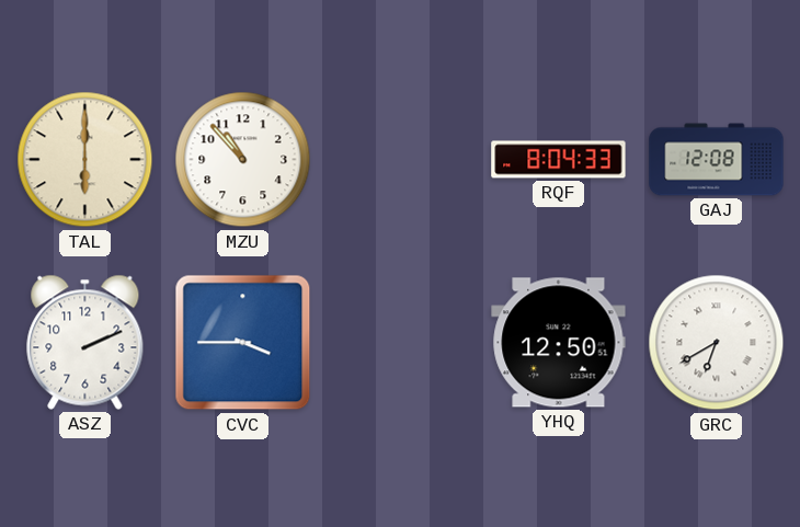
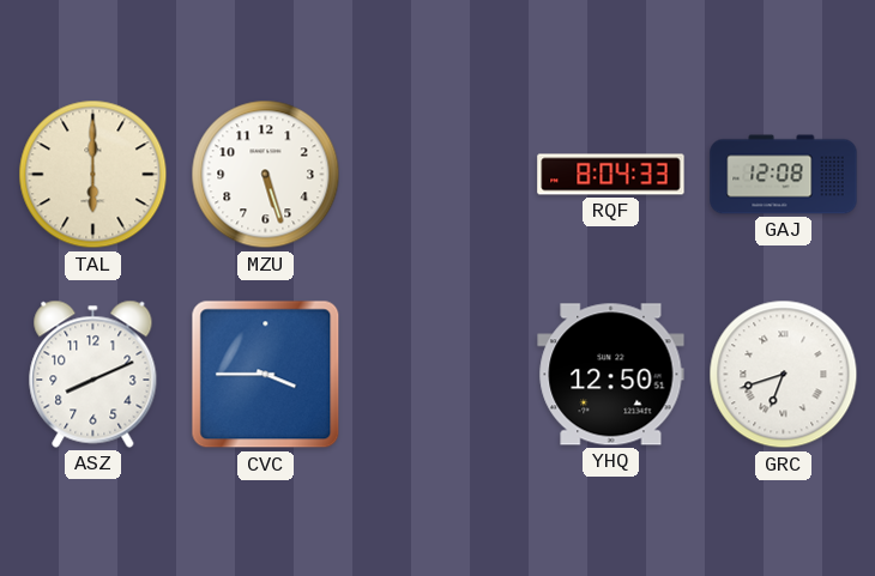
MZU: 10:53 -> 5:27
ASZ: 2:11 -> 8:11
GRC: 6:40 -> 6:42
